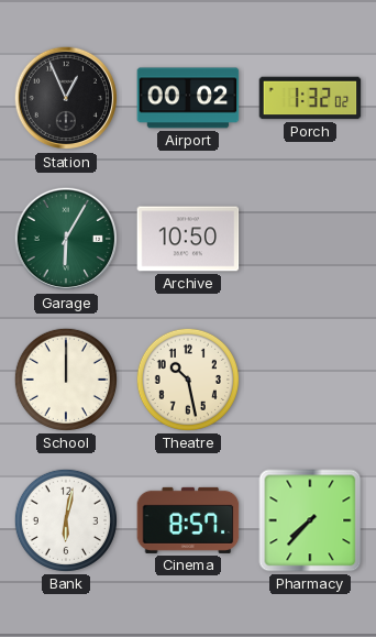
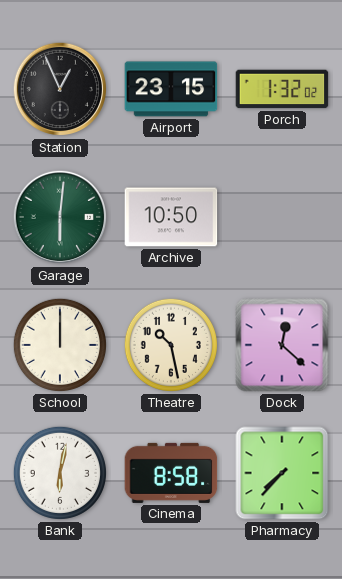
Airport: 00:02 -> 23:15
Garage: 6:05 -> 6:01
Dock: none -> 12:22
Cinema: 8:57 -> 8:58
